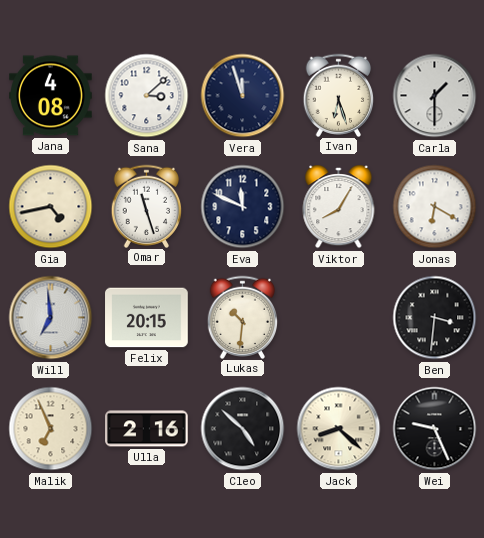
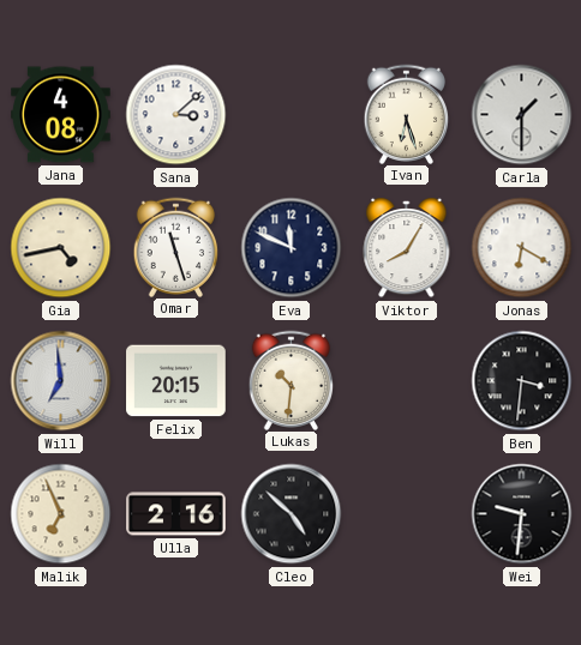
Vera: 11:57 -> none
Jack: 8:22 -> none
Wei: 9:26 -> 9:31
